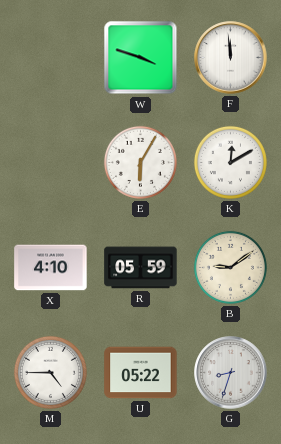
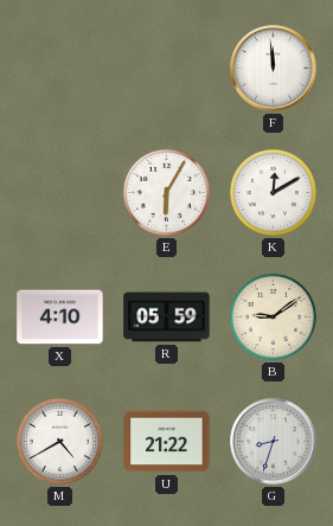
W: 3:48 -> none
M: 4:45 -> 4:40
U: 05:22 -> 21:22
